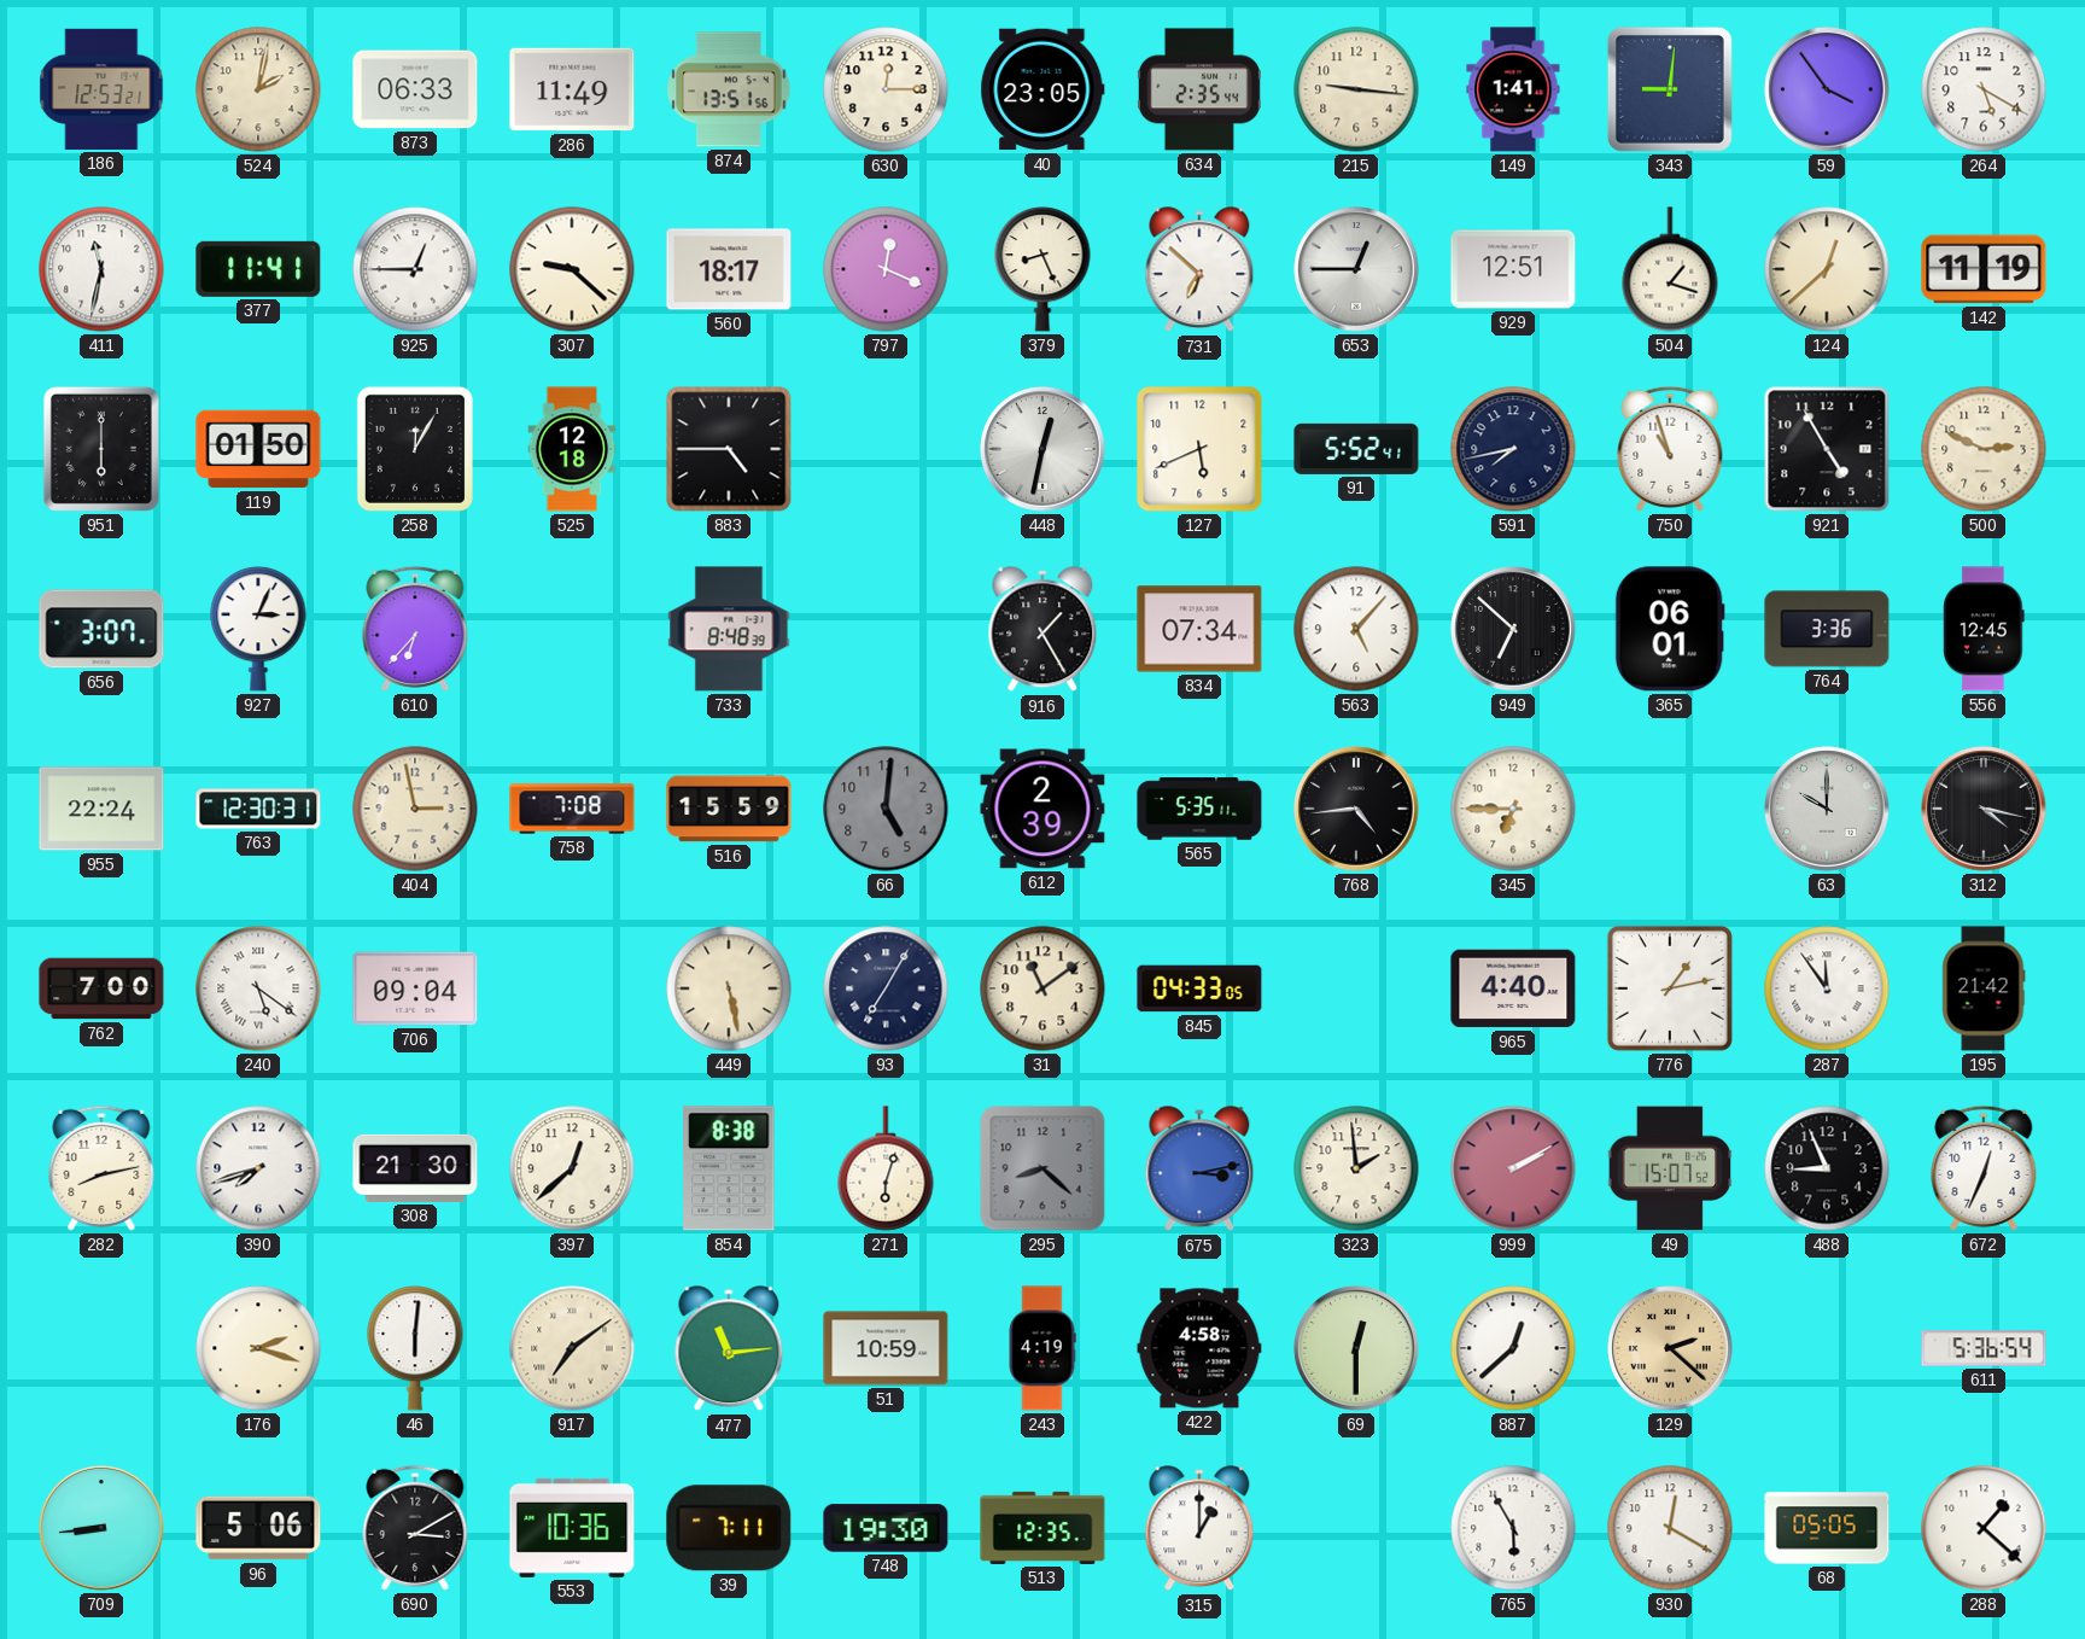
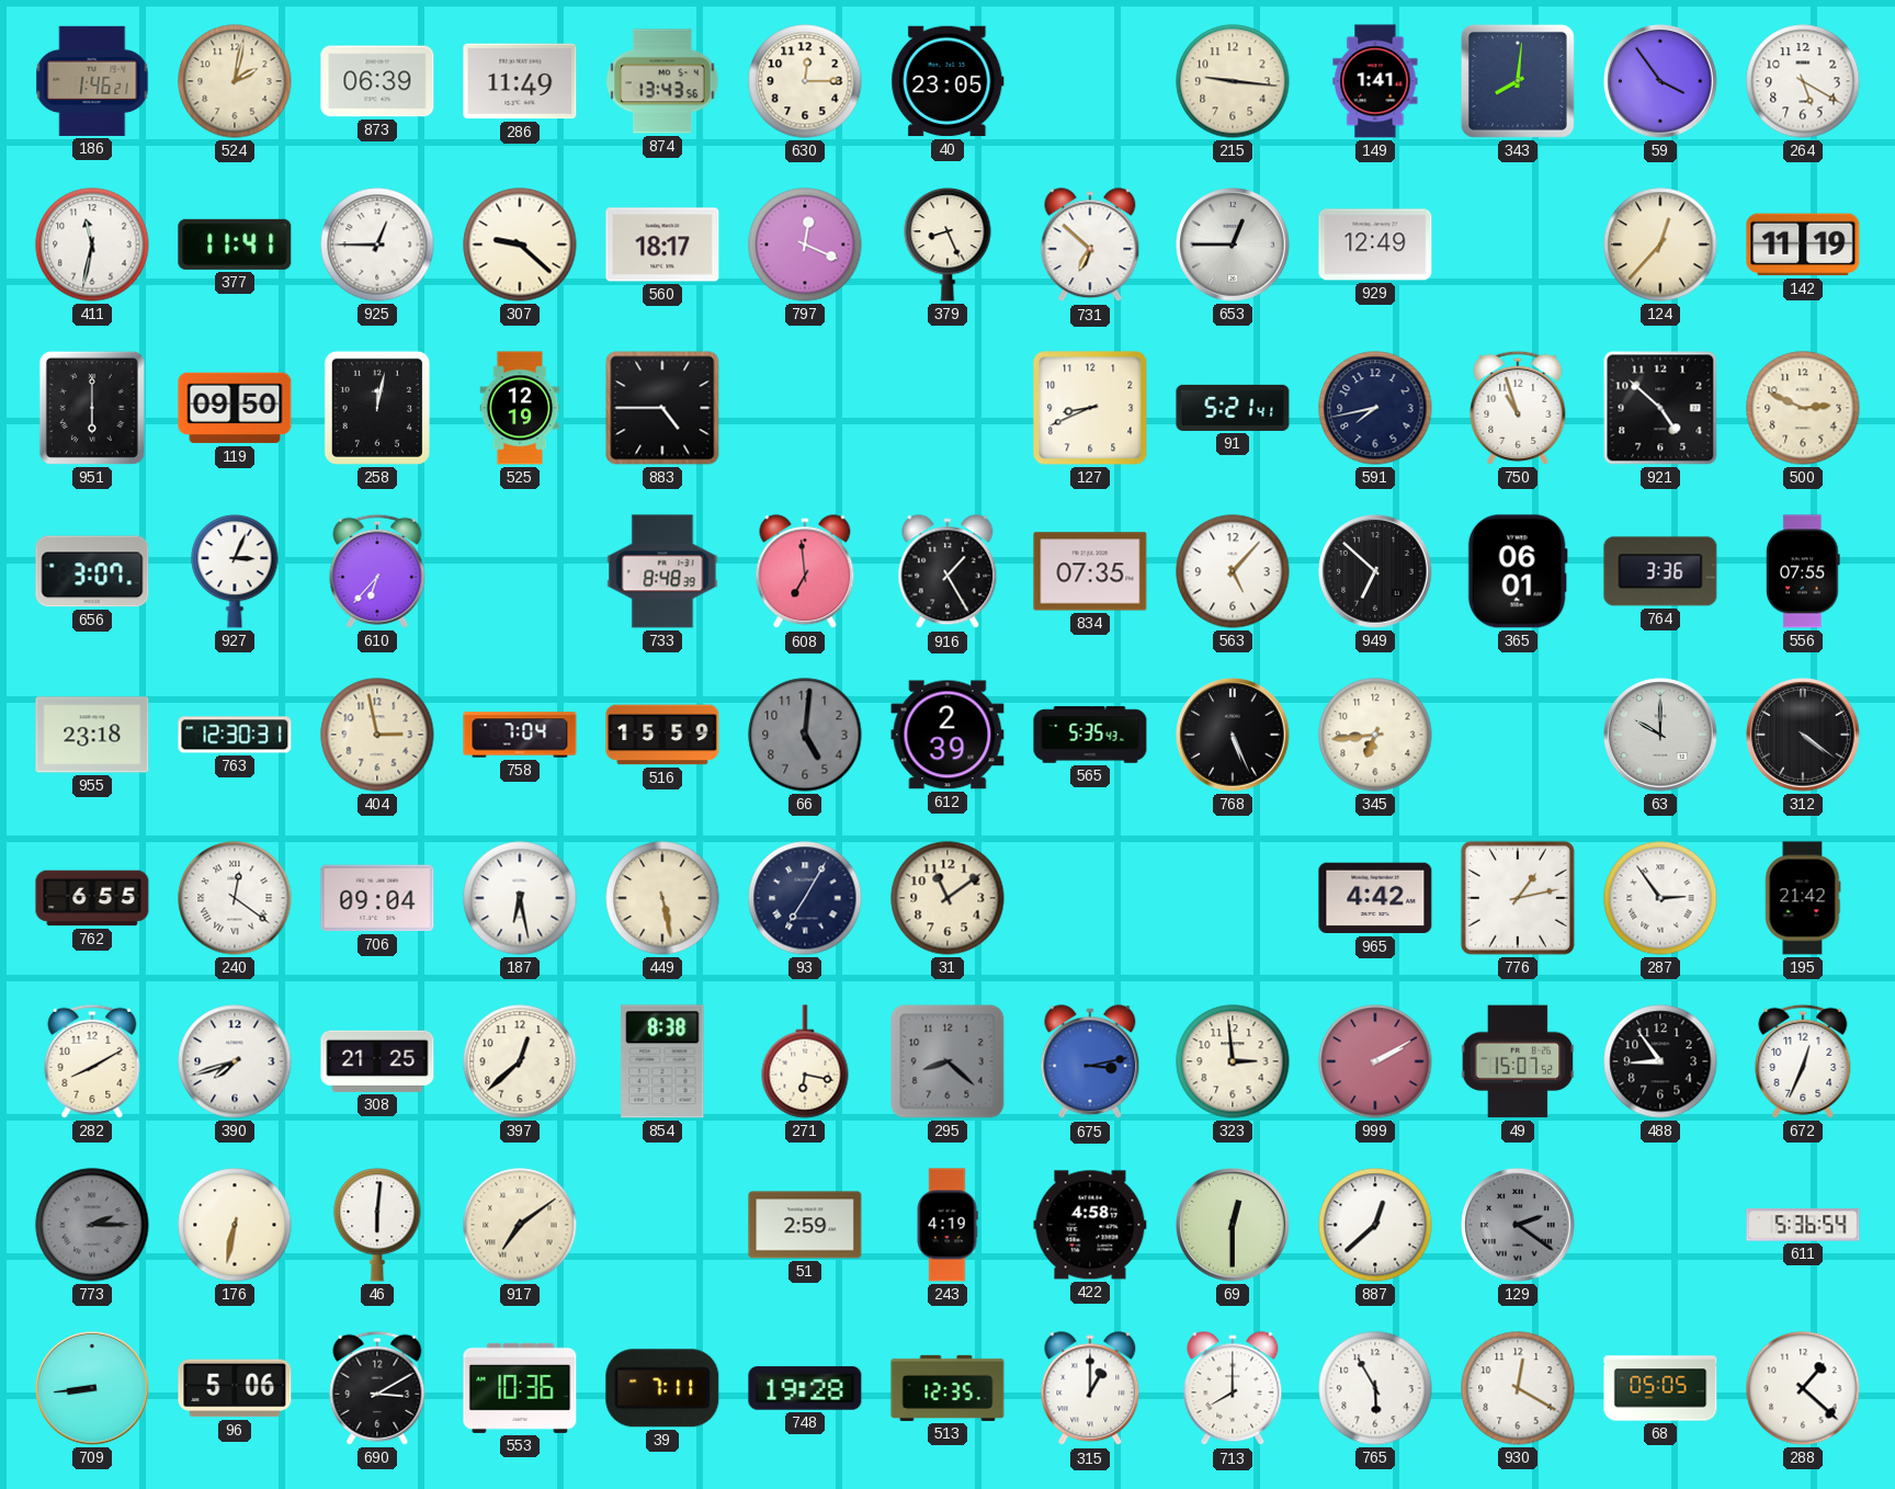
186: 12:53 -> 1:46
873: 06:33 -> 06:39
874: 13:51 -> 13:43
634: 2:35 -> none
343: 9:01 -> 8:01
929: 12:51 -> 12:49
504: 1:18 -> none
124: 12:38 -> 12:37
119: 01:50 -> 09:50
258: 12:05 -> 12:02
525: 12:18 -> 12:19
448: 12:32 -> none
127: 5:41 -> 8:41
91: 5:52 -> 5:21
921: 4:55 -> 4:52
608: none -> 6:59
834: 07:34 -> 07:35
556: 12:45 -> 07:55
955: 22:24 -> 23:18
758: 7:08 -> 7:04
565: 5:35:11 -> 5:35:43
768: 4:44 -> 5:26
345: 6:45 -> 6:44
312: 4:17 -> 4:21
762: 7:00 -> 6:55
240: 5:21 -> 12:21
187: none -> 6:28
845: 04:33 -> none
965: 4:40 -> 4:42
287: 11:54 -> 2:54
282: 8:13 -> 8:10
308: 21:30 -> 21:25
271: 6:03 -> 6:17
323: 1:59 -> 2:59
488: 8:56 -> 8:54
773: none -> 2:15
176: 2:18 -> 6:32
477: 11:14 -> none
51: 10:59 -> 2:59
129: 2:22 -> 2:21
129 dial: champagne -> grey
748: 19:30 -> 19:28
713: none -> 8:00
